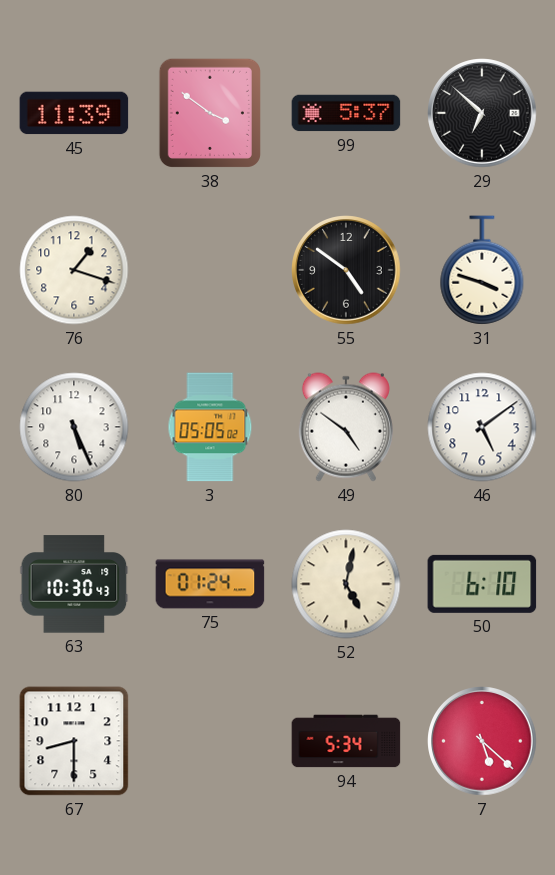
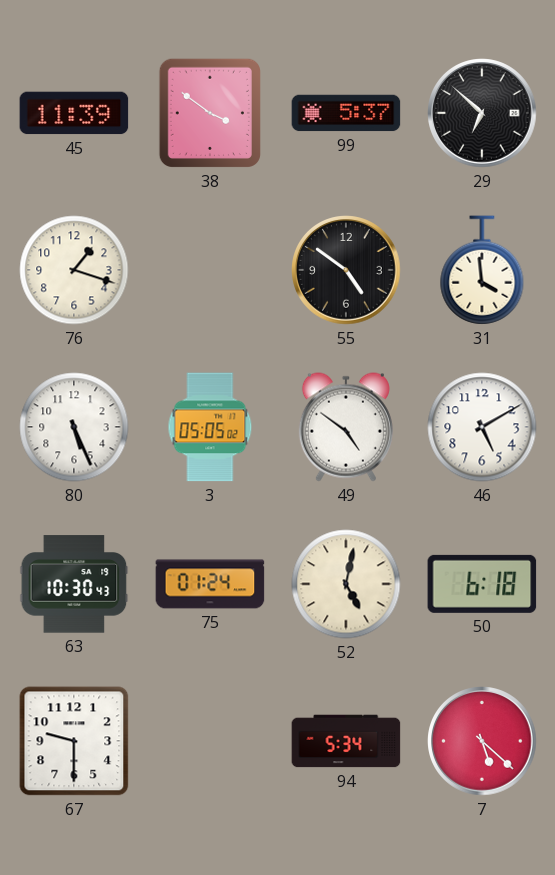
31: 3:48 -> 3:59
46: 5:09 -> 5:10
50: 6:10 -> 6:18
67: 8:30 -> 9:30
